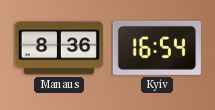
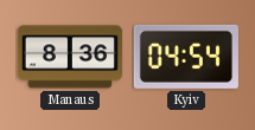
Kyiv: 16:54 -> 04:54
